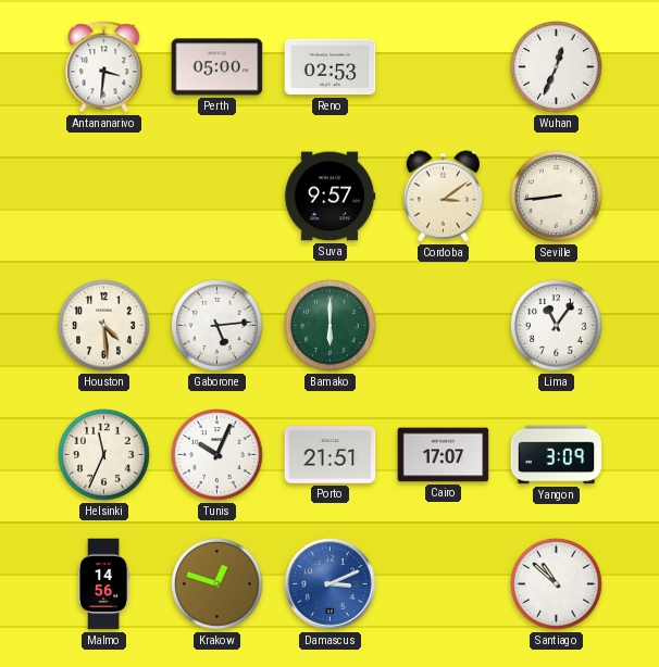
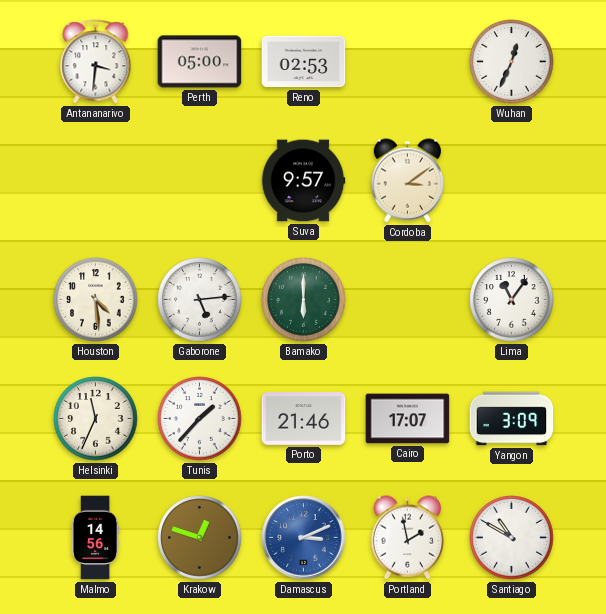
Seville: 8:44 -> none
Tunis: 10:04 -> 1:37
Porto: 21:51 -> 21:46
Portland: none -> 1:58
Santiago: 10:52 -> 10:50
